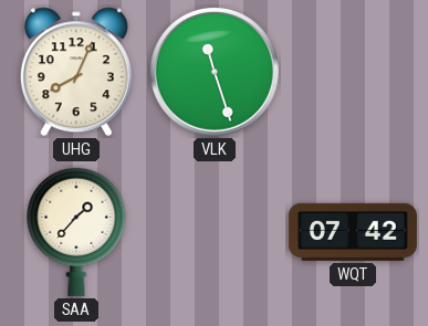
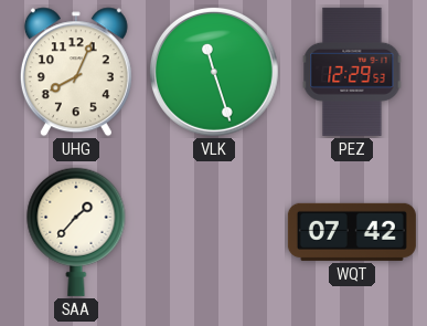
PEZ: none -> 12:29
